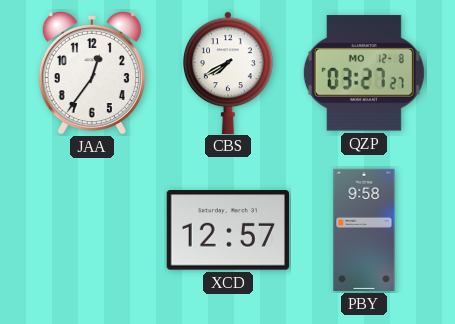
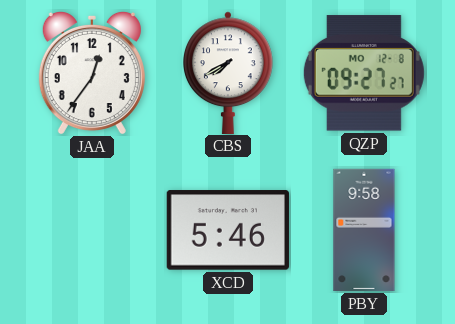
QZP: 03:27 -> 09:27
XCD: 12:57 -> 5:46
